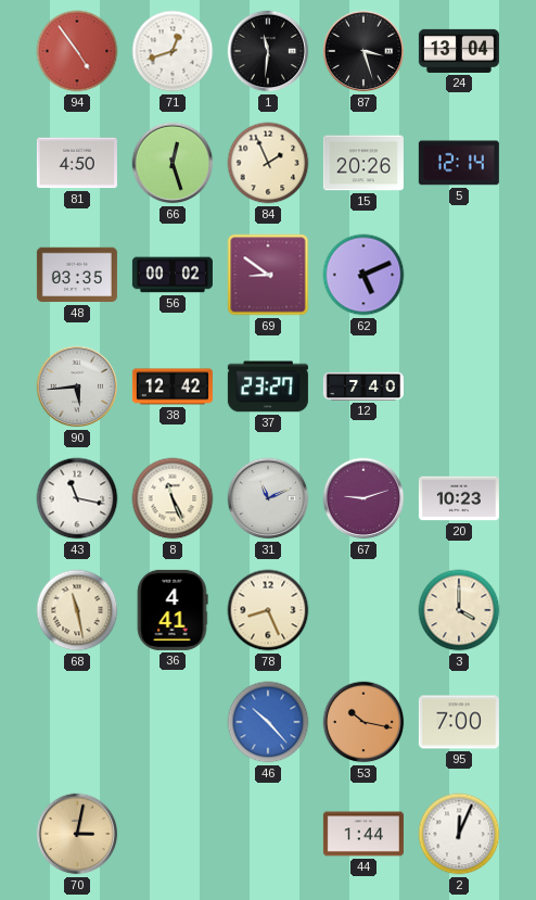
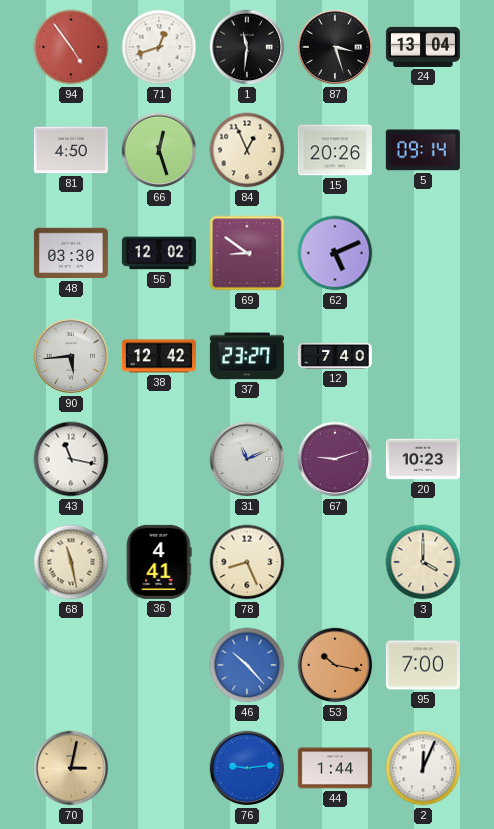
84: 1:56 -> 12:56
5: 12:14 -> 09:14
48: 03:35 -> 03:30
56: 00:02 -> 12:02
8: 11:26 -> none
76: none -> 9:14
